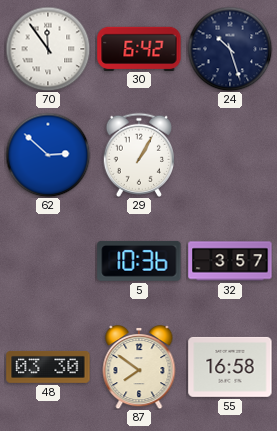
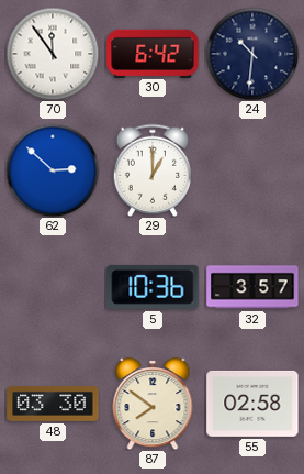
24: 10:27 -> 10:31
29: 1:05 -> 1:00
55: 16:58 -> 02:58
